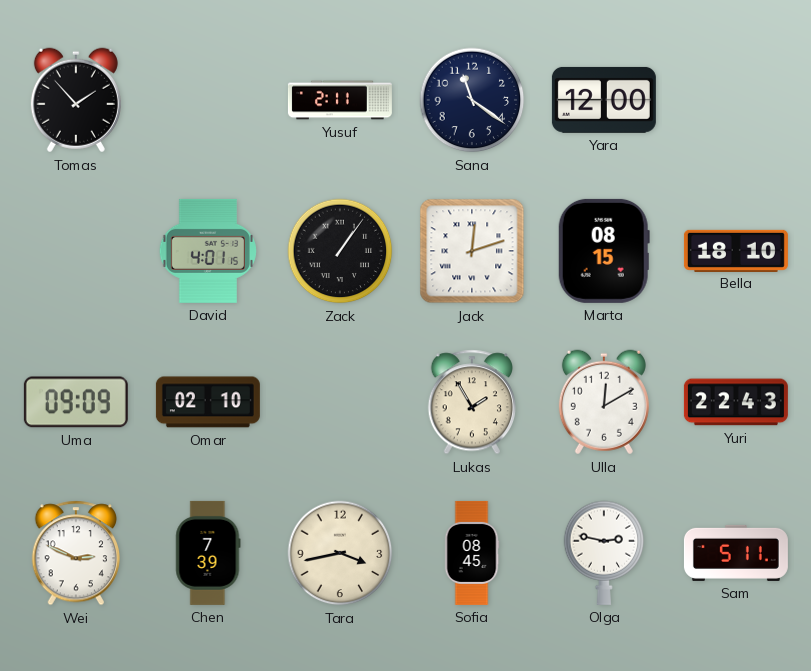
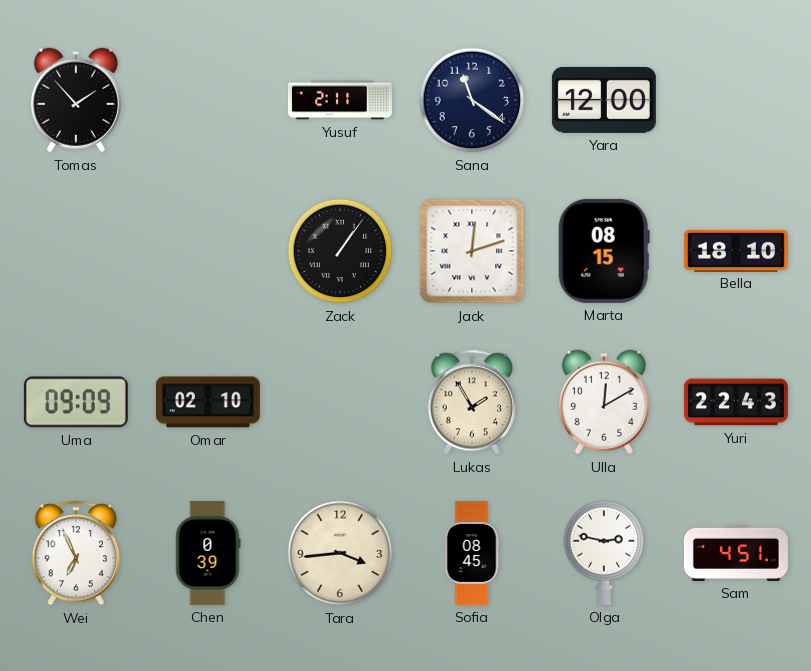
David: 4:01 -> none
Wei: 2:49 -> 6:56
Chen: 7:39 -> 0:39
Tara: 3:43 -> 3:44
Sam: 5:11 -> 4:51
